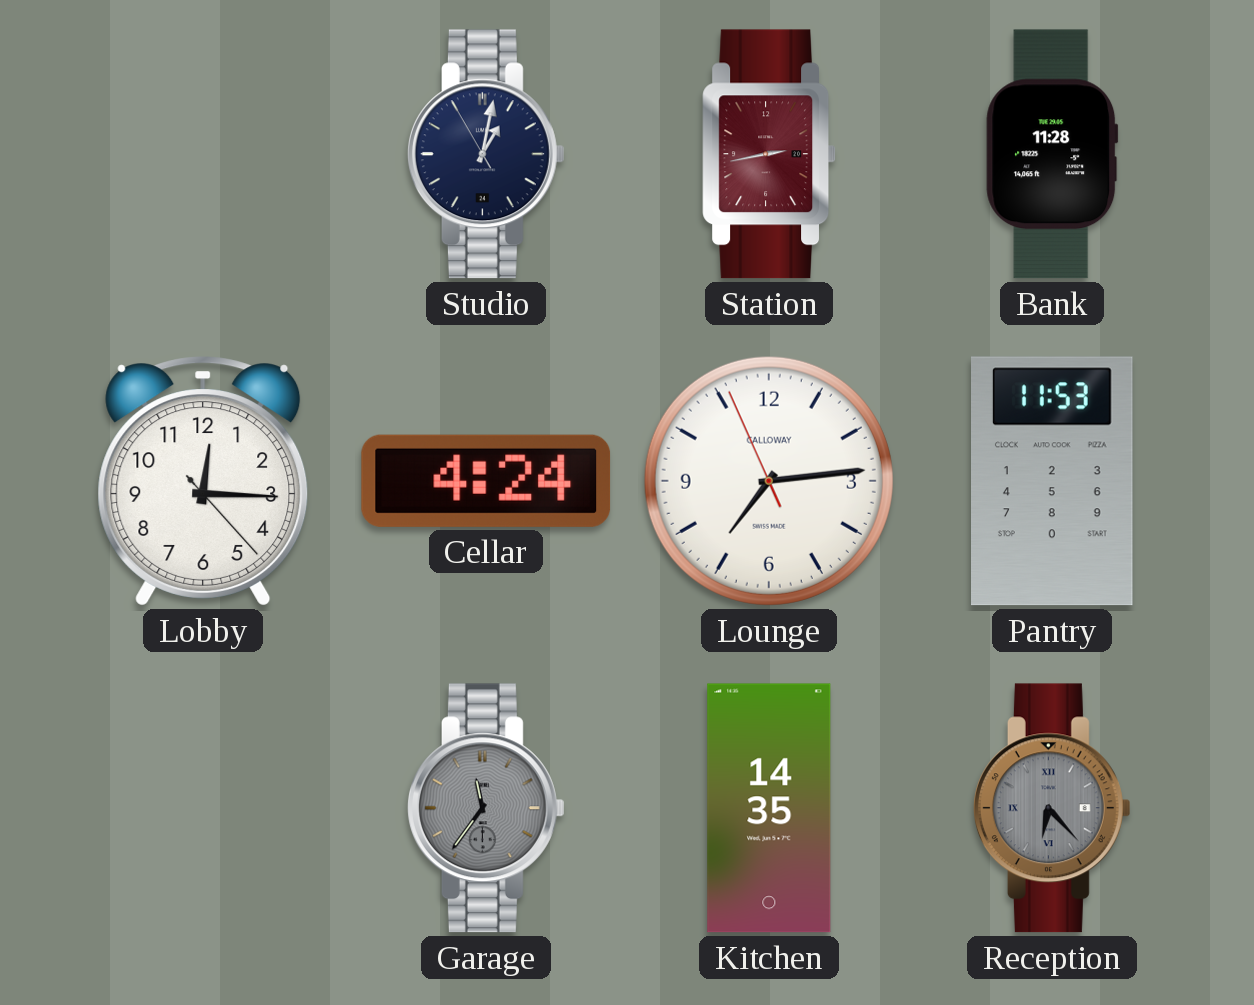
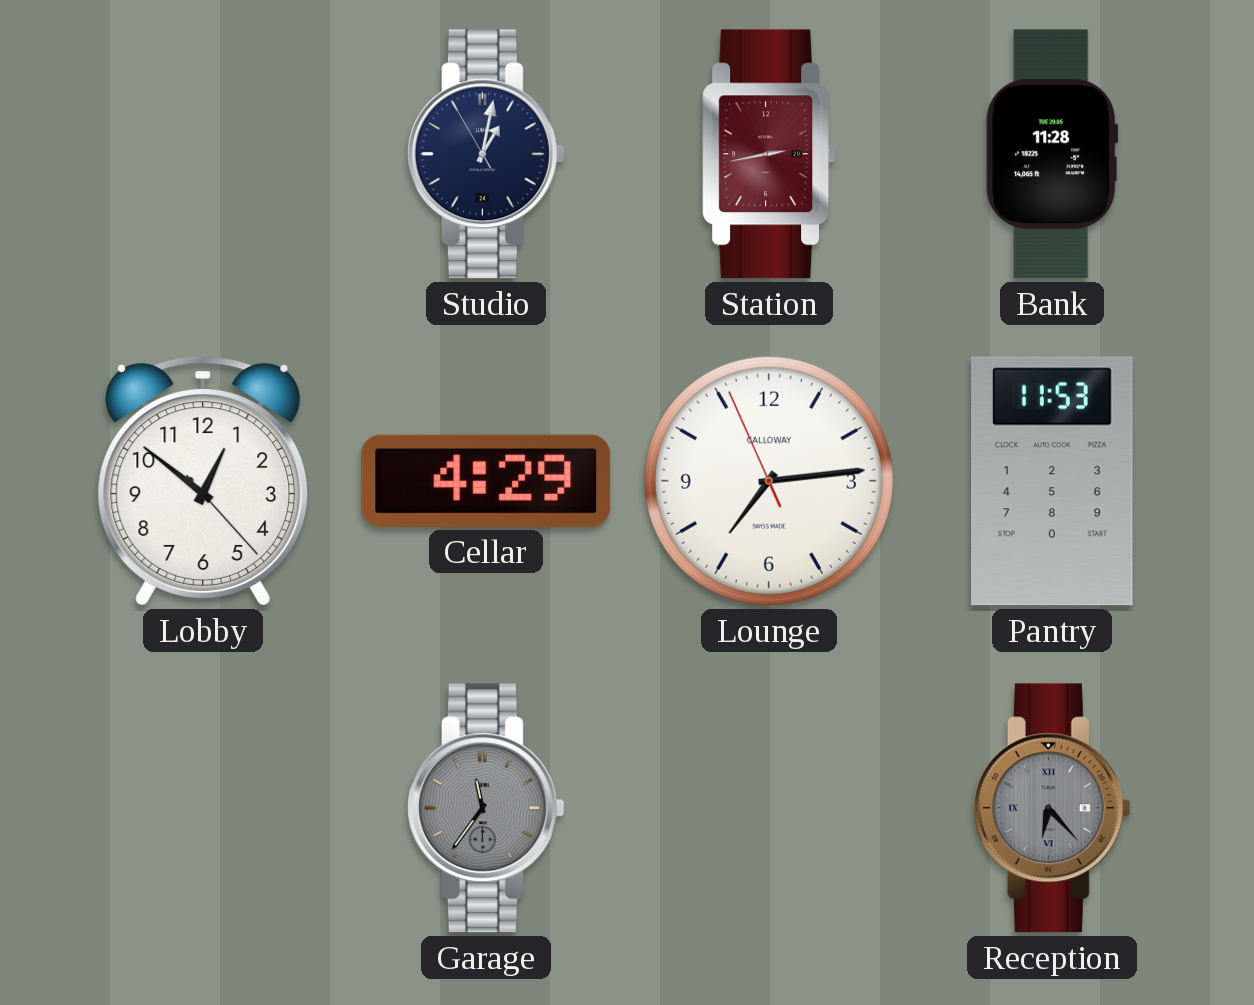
Lobby: 12:15 -> 12:51
Cellar: 4:24 -> 4:29
Kitchen: 14:35 -> none
